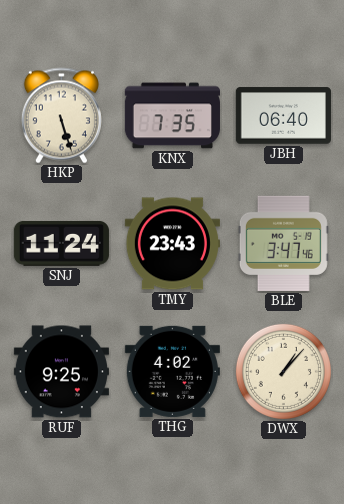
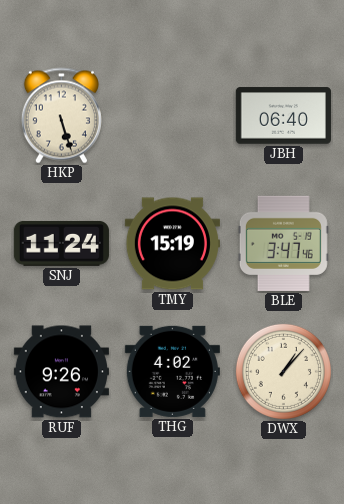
KNX: 7:35 -> none
TMY: 23:43 -> 15:19
RUF: 9:25 -> 9:26
